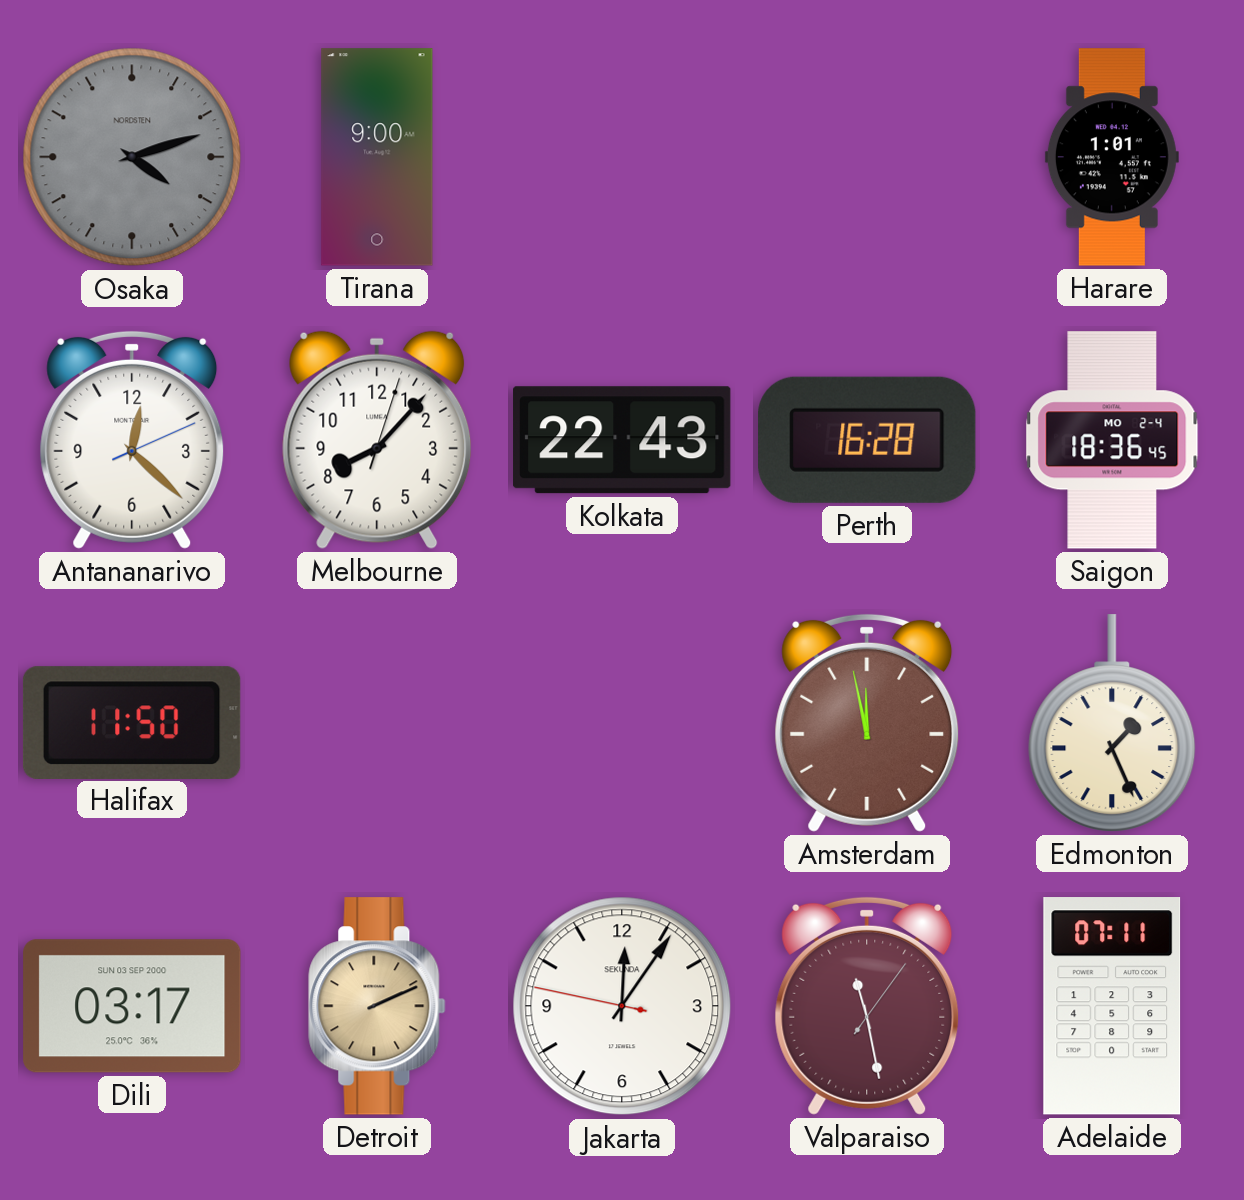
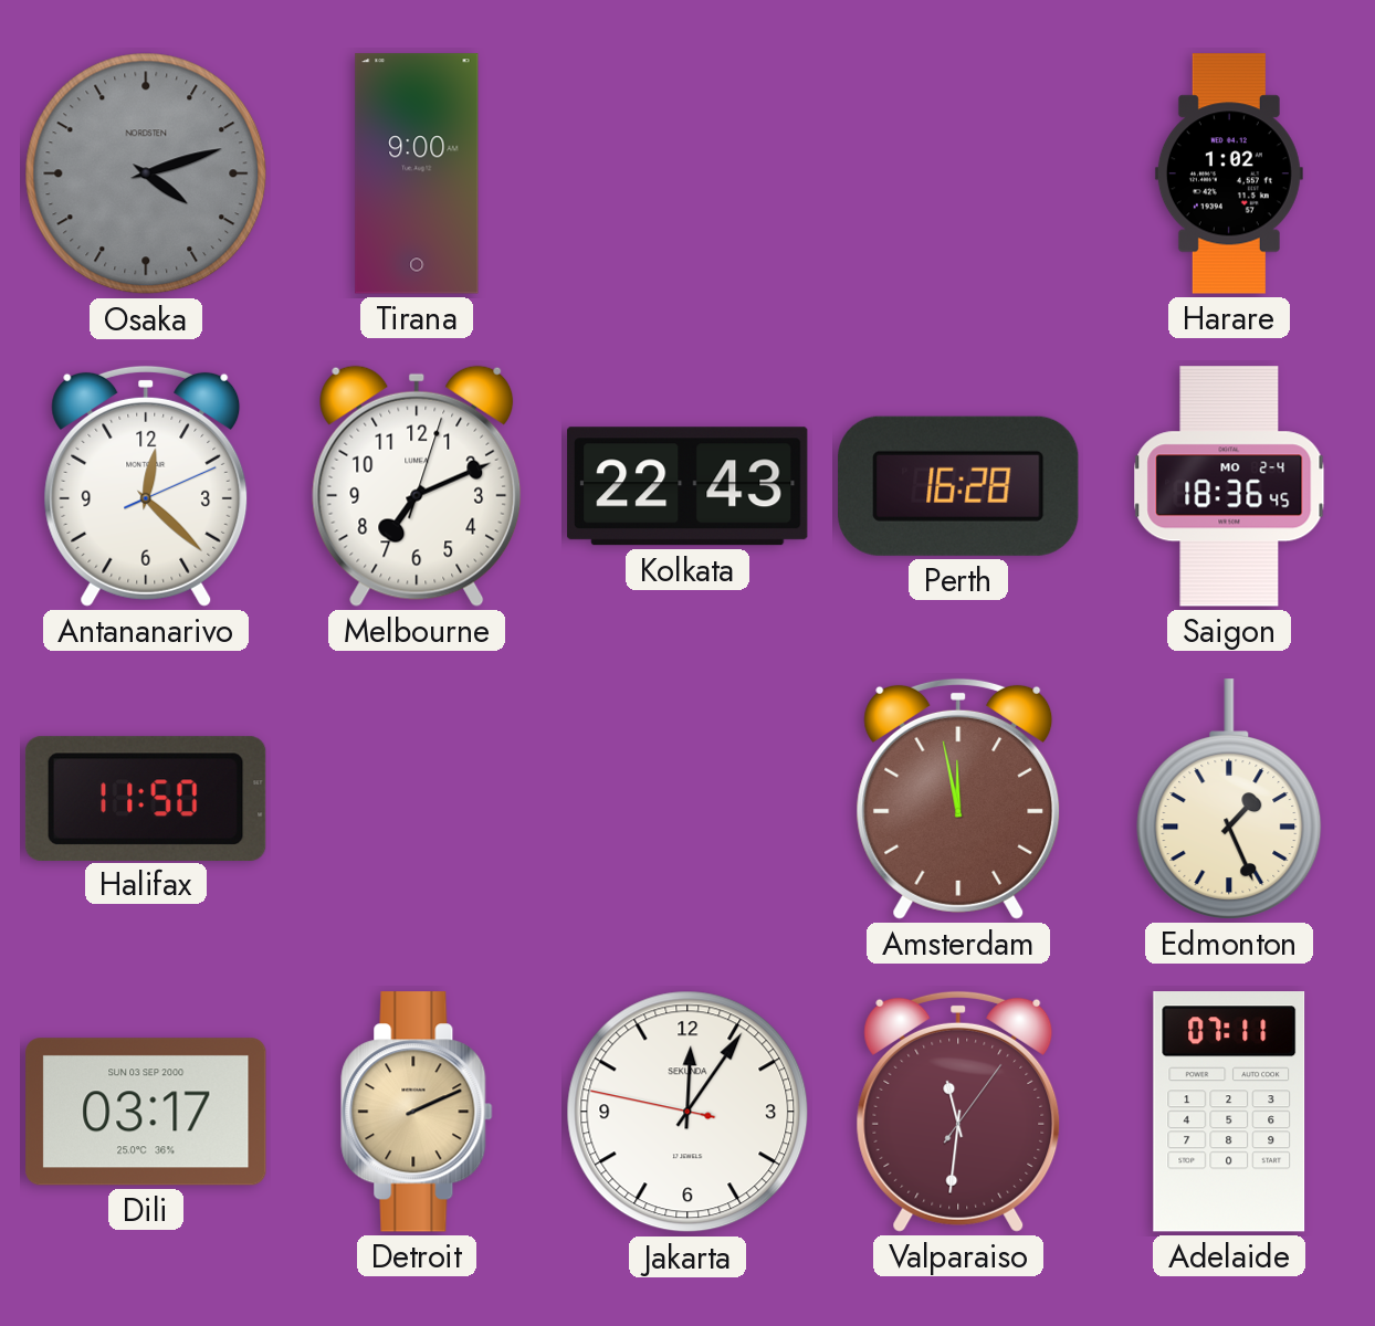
Harare: 1:01 -> 1:02
Melbourne: 8:07 -> 7:11
Valparaiso: 11:28 -> 11:31
